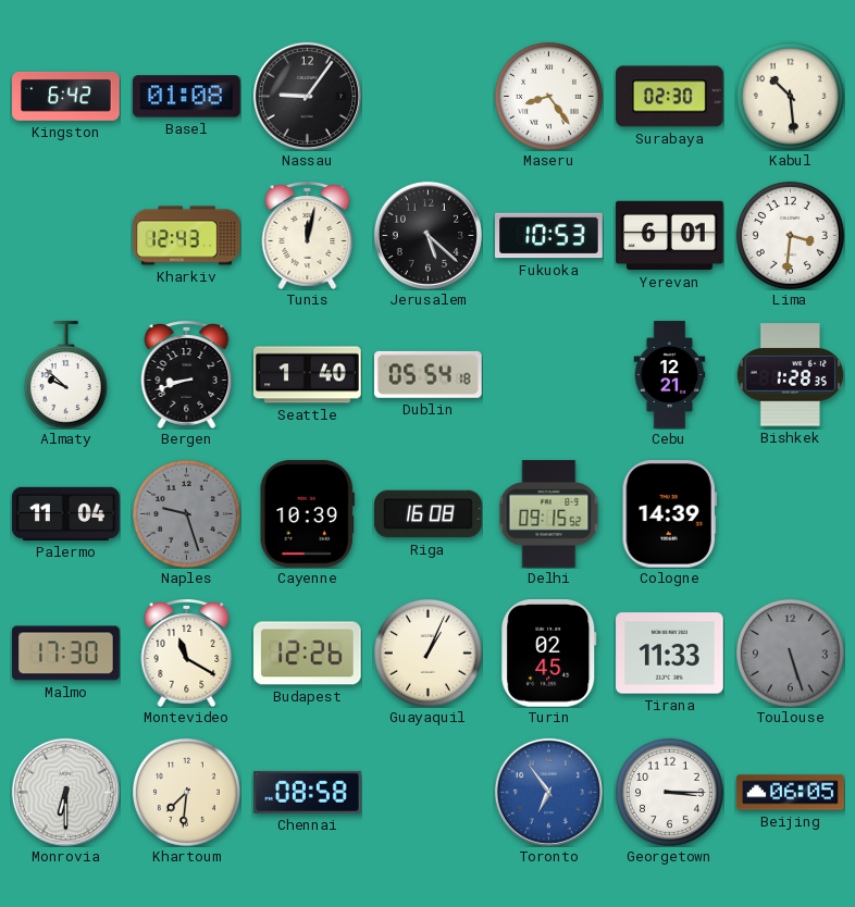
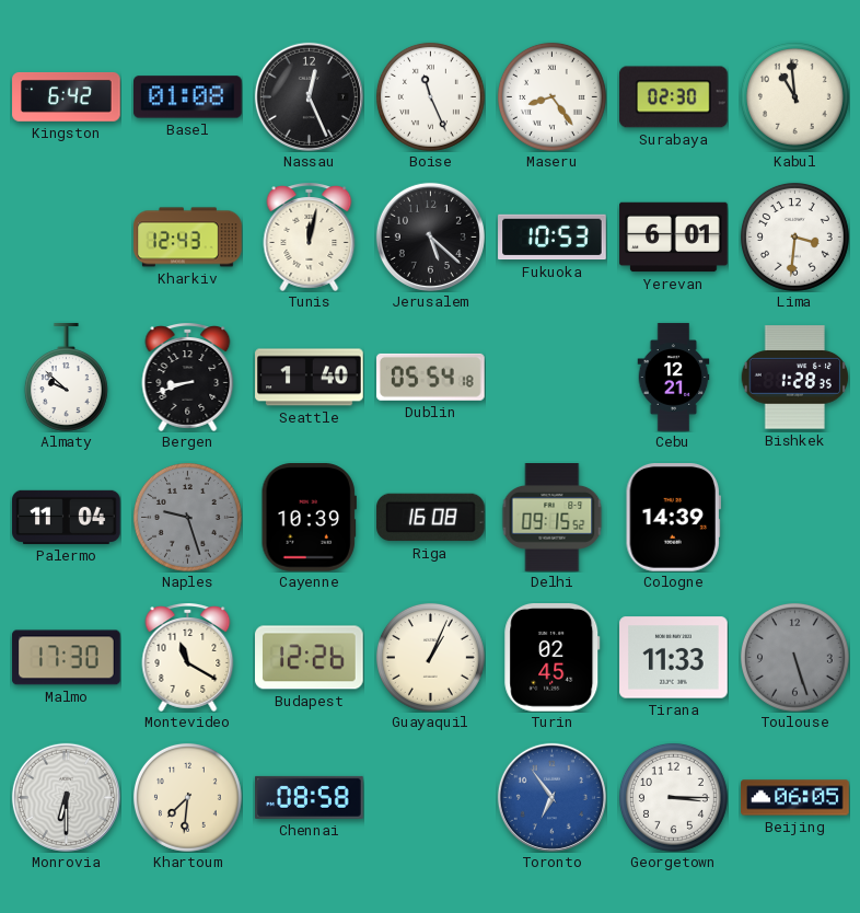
Nassau: 9:06 -> 12:26
Boise: none -> 11:26
Kabul: 10:29 -> 10:59
